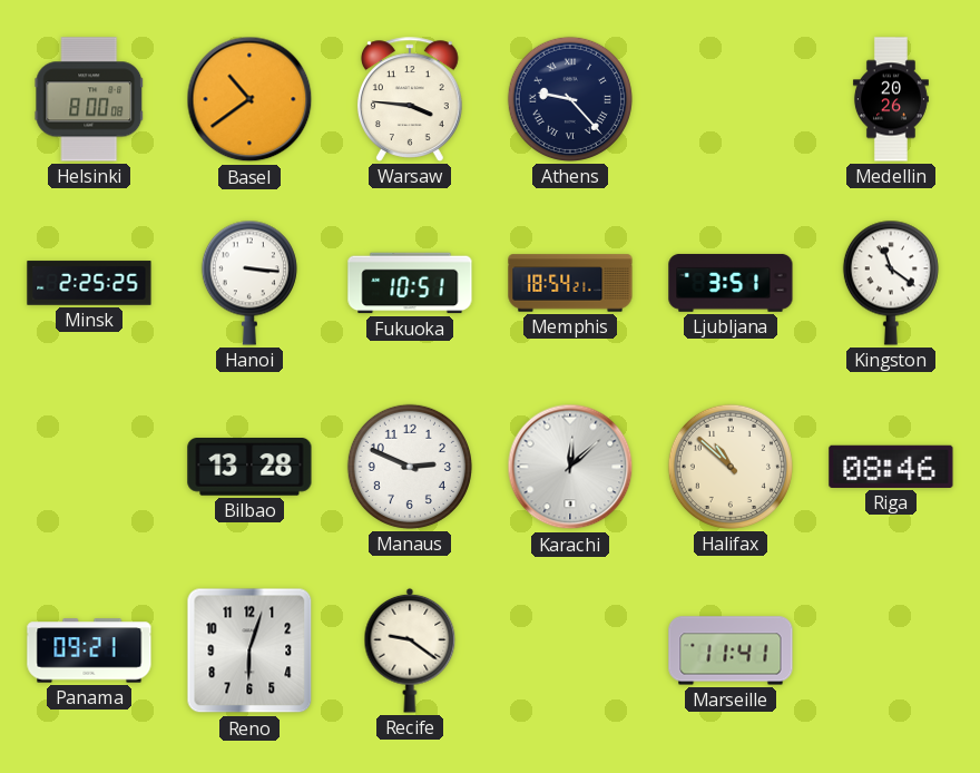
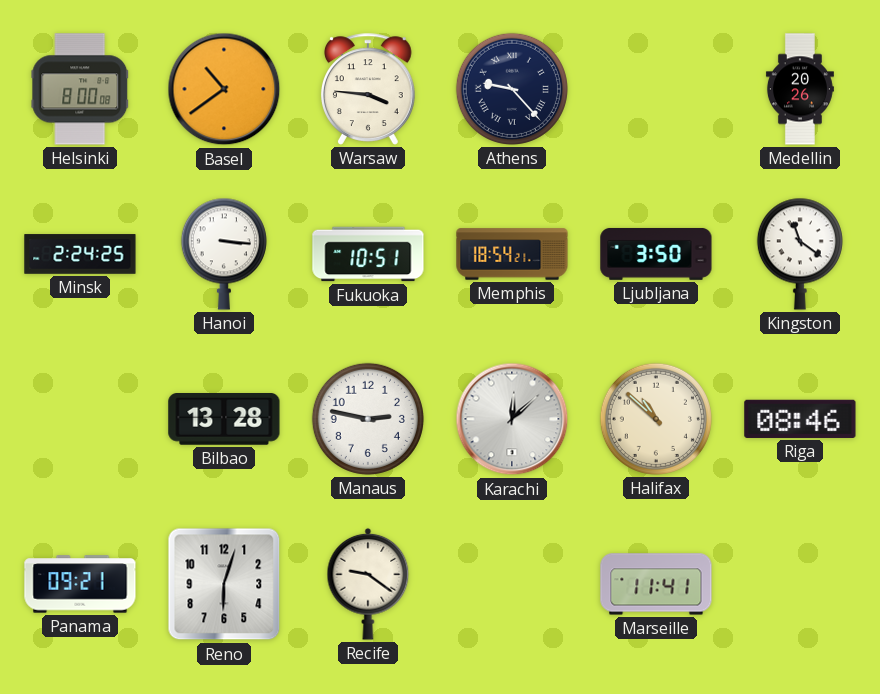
Minsk: 2:25 -> 2:24
Ljubljana: 3:51 -> 3:50
Manaus: 2:49 -> 2:47
